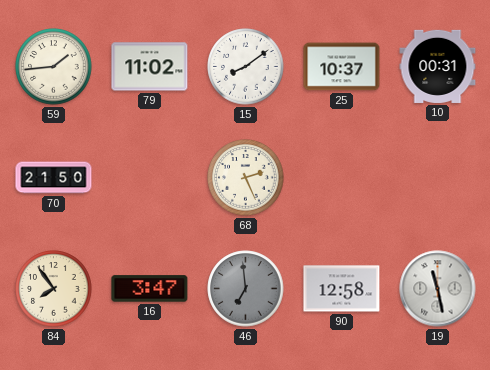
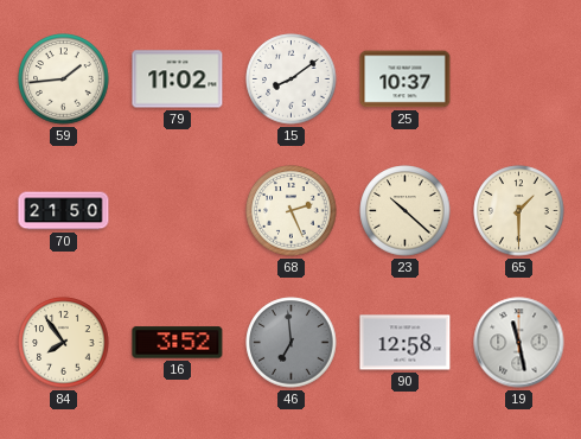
10: 00:31 -> none
23: none -> 10:22
65: none -> 1:30
16: 3:47 -> 3:52
